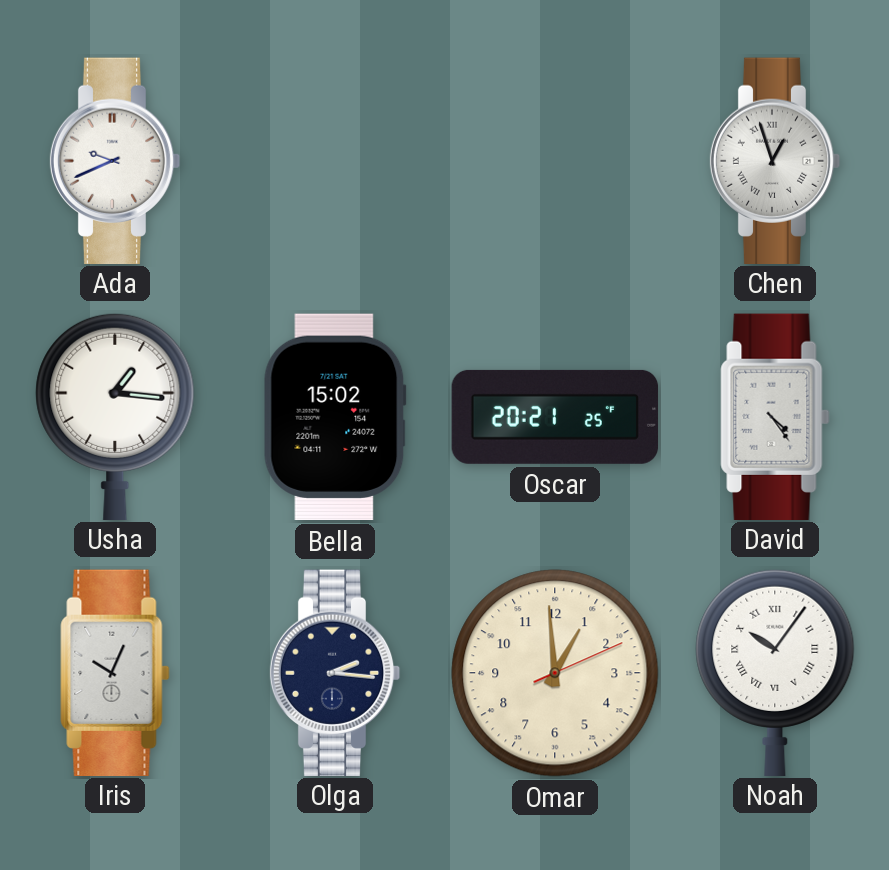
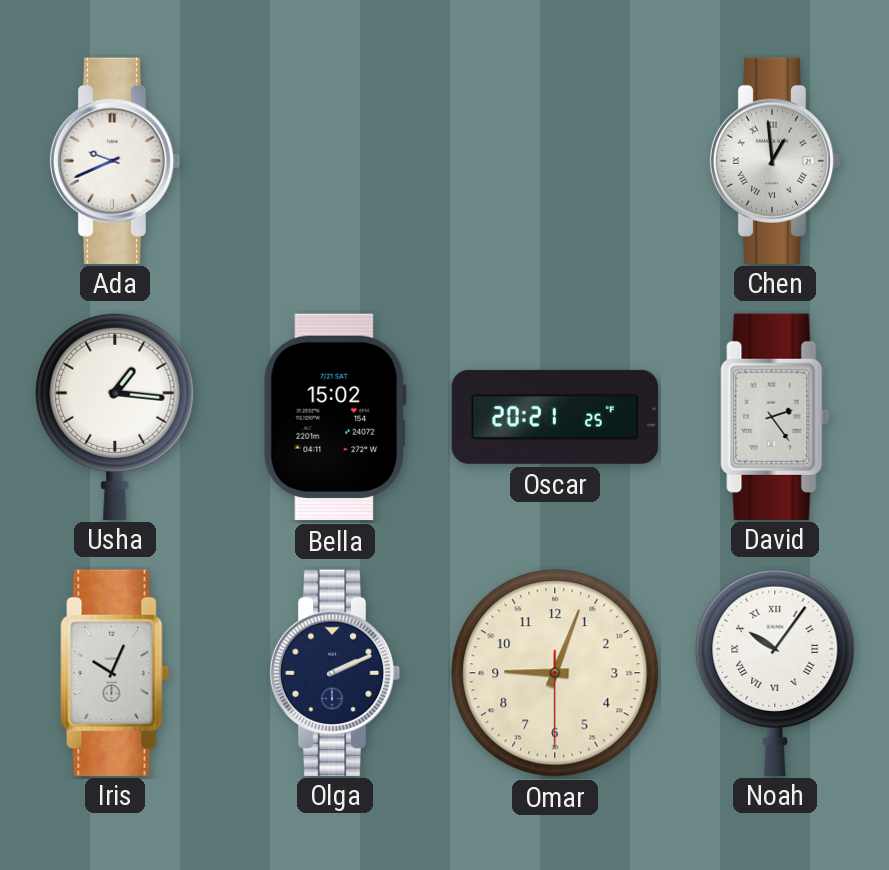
Chen: 12:57 -> 12:59
David: 4:24 -> 2:24
Olga: 2:16 -> 2:11
Omar: 12:59 -> 9:03
